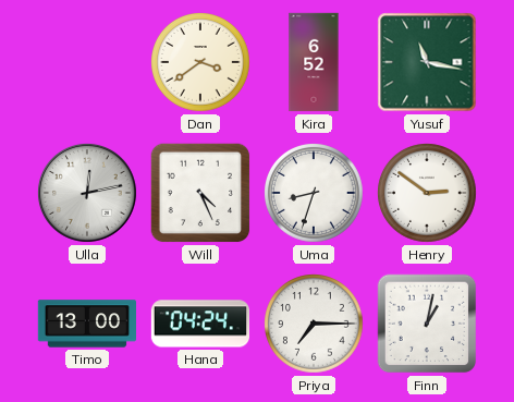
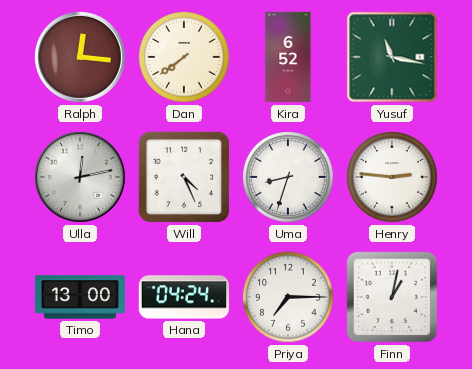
Ralph: none -> 12:16
Dan: 3:39 -> 7:39
Henry: 2:51 -> 2:46
